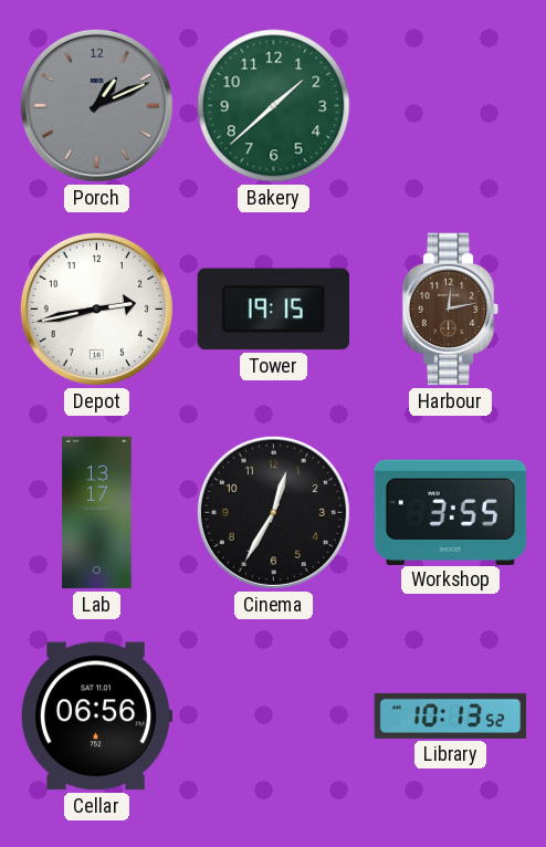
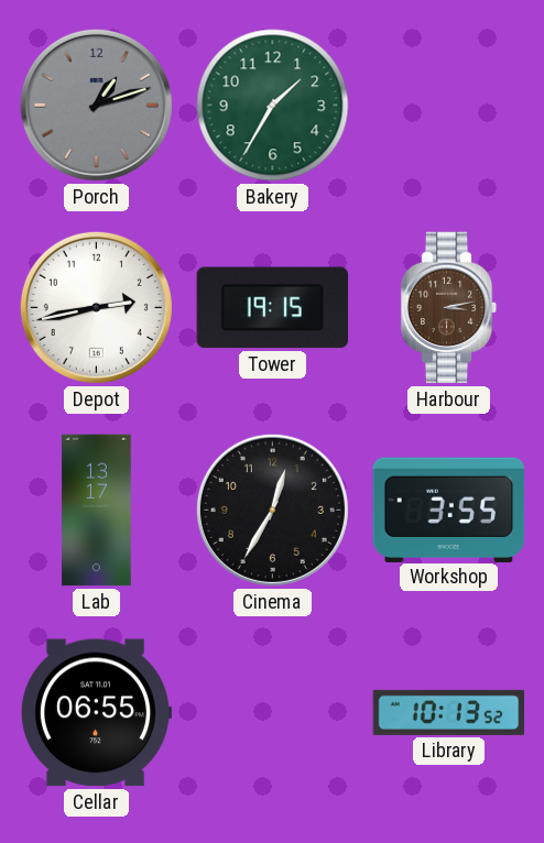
Porch: 1:11 -> 1:12
Bakery: 1:38 -> 1:35
Harbour: 12:13 -> 3:13
Cellar: 06:56 -> 06:55
